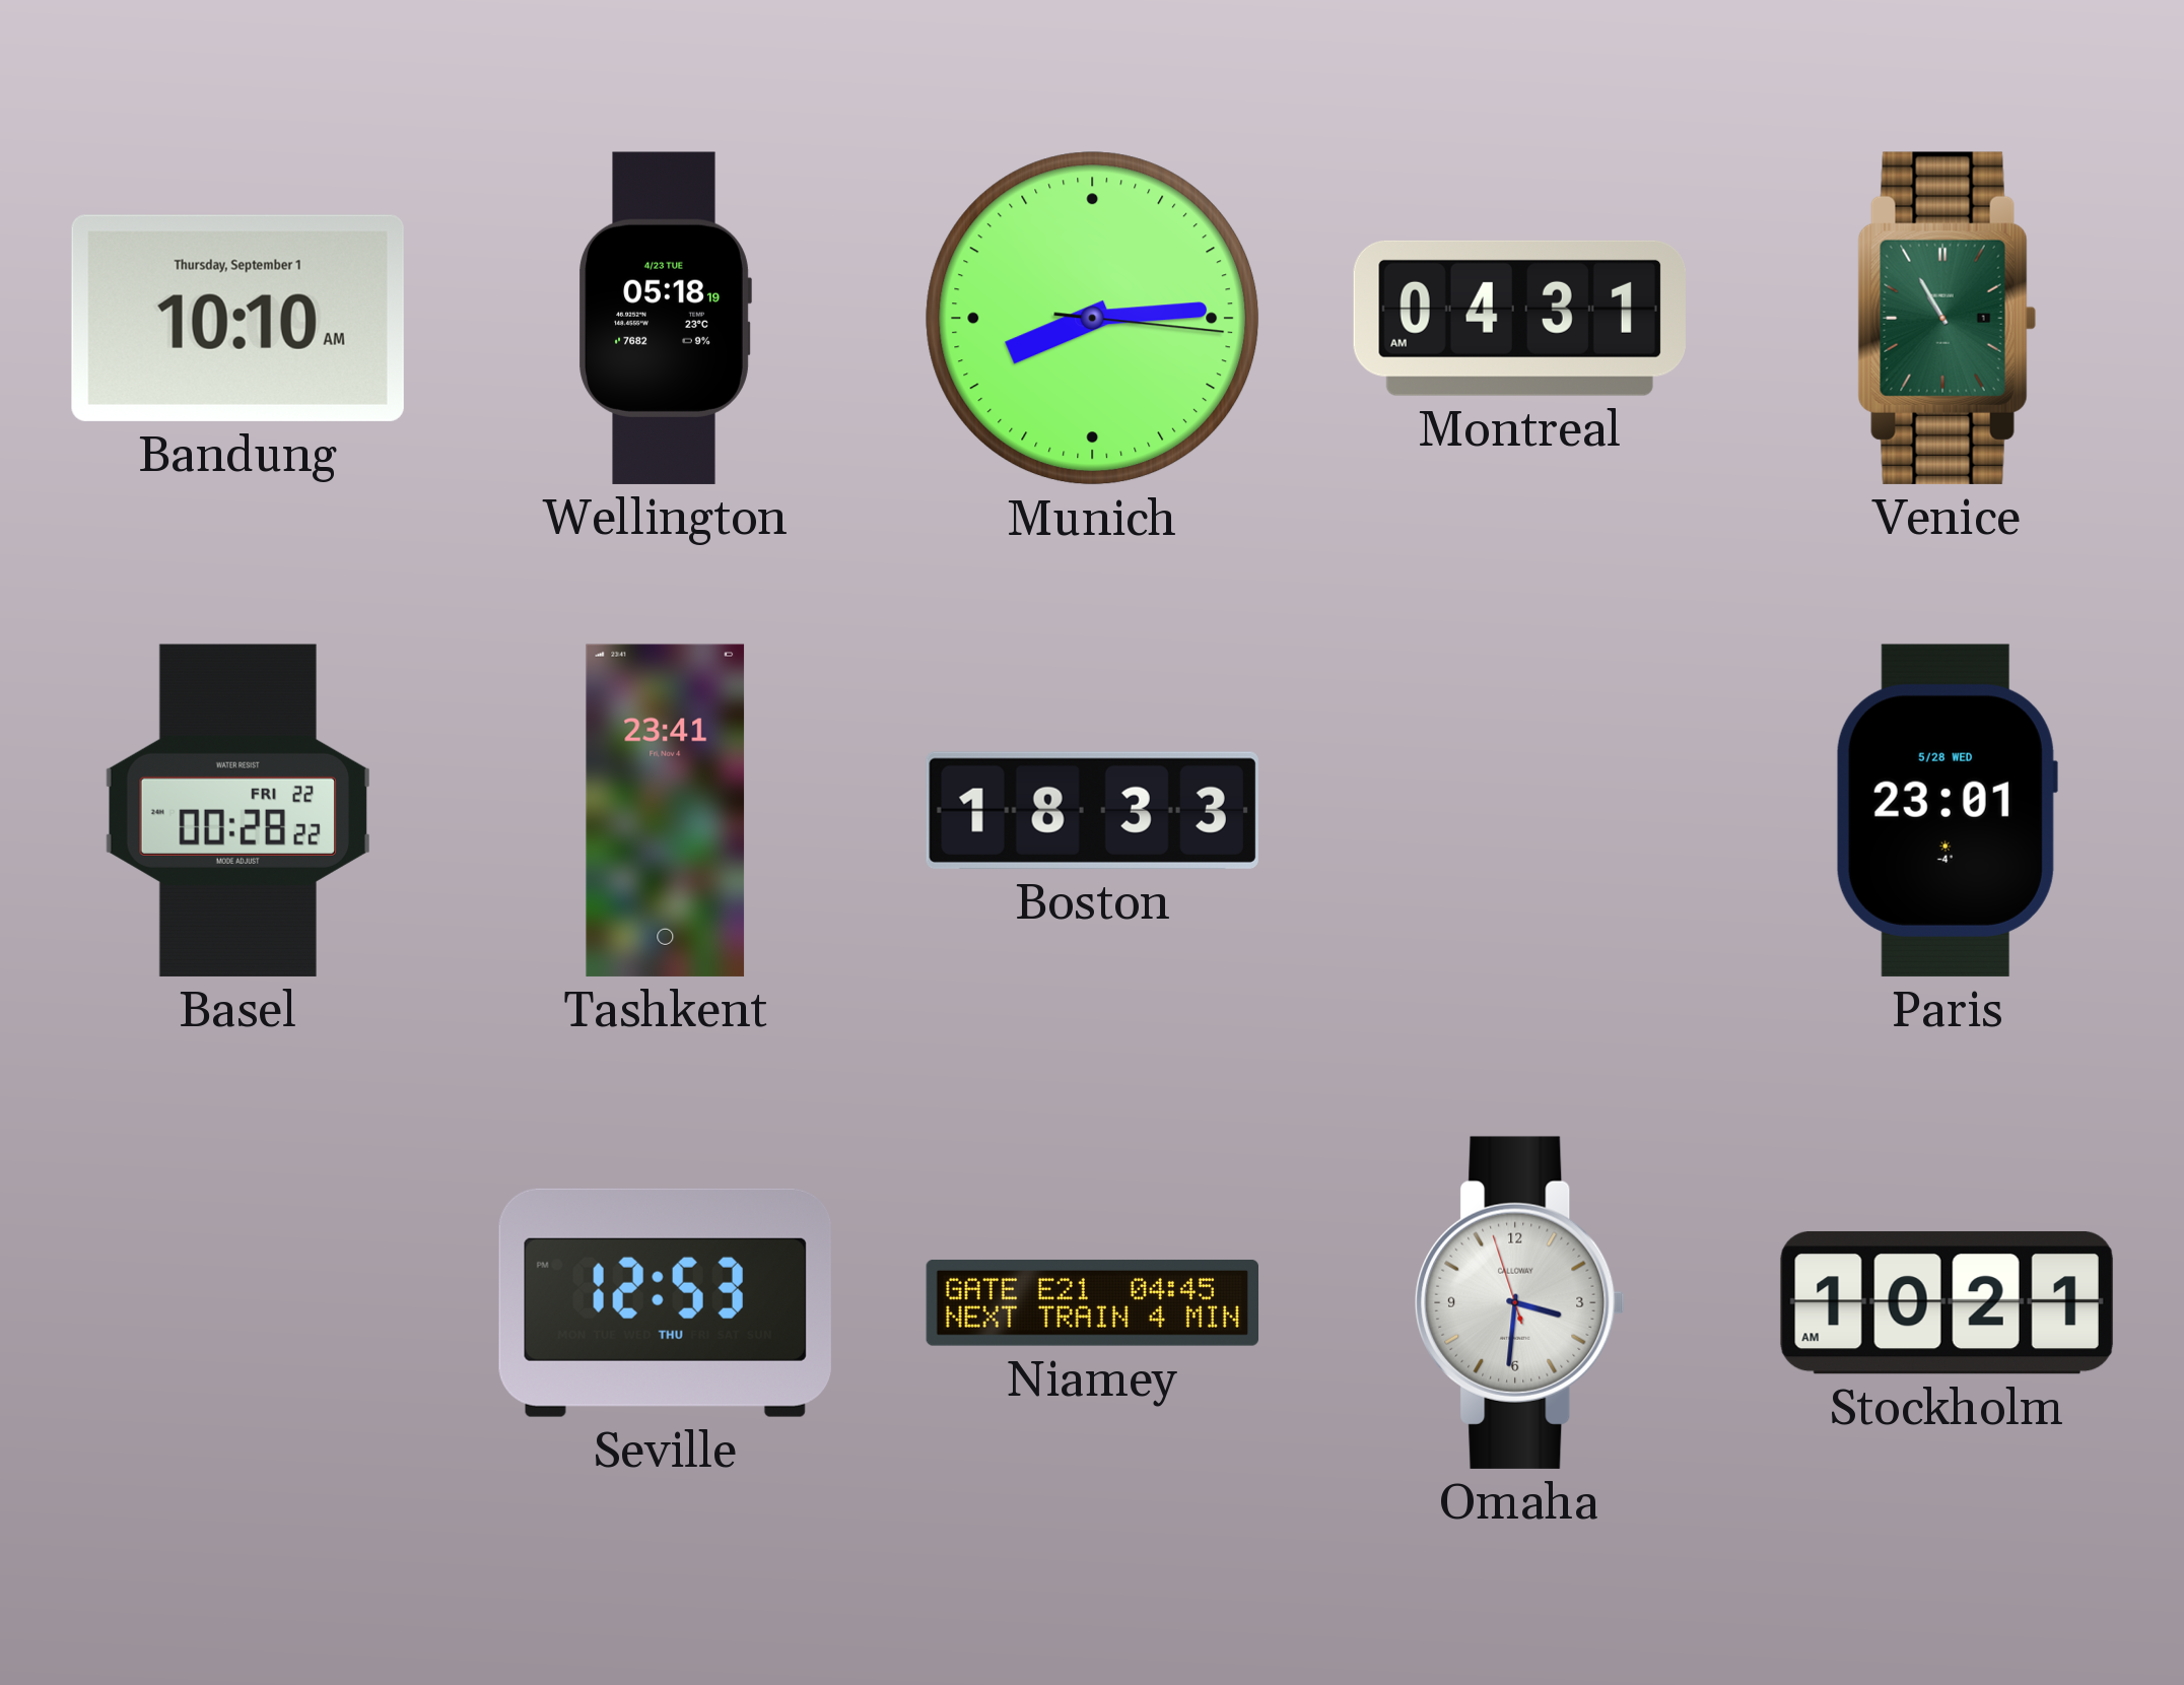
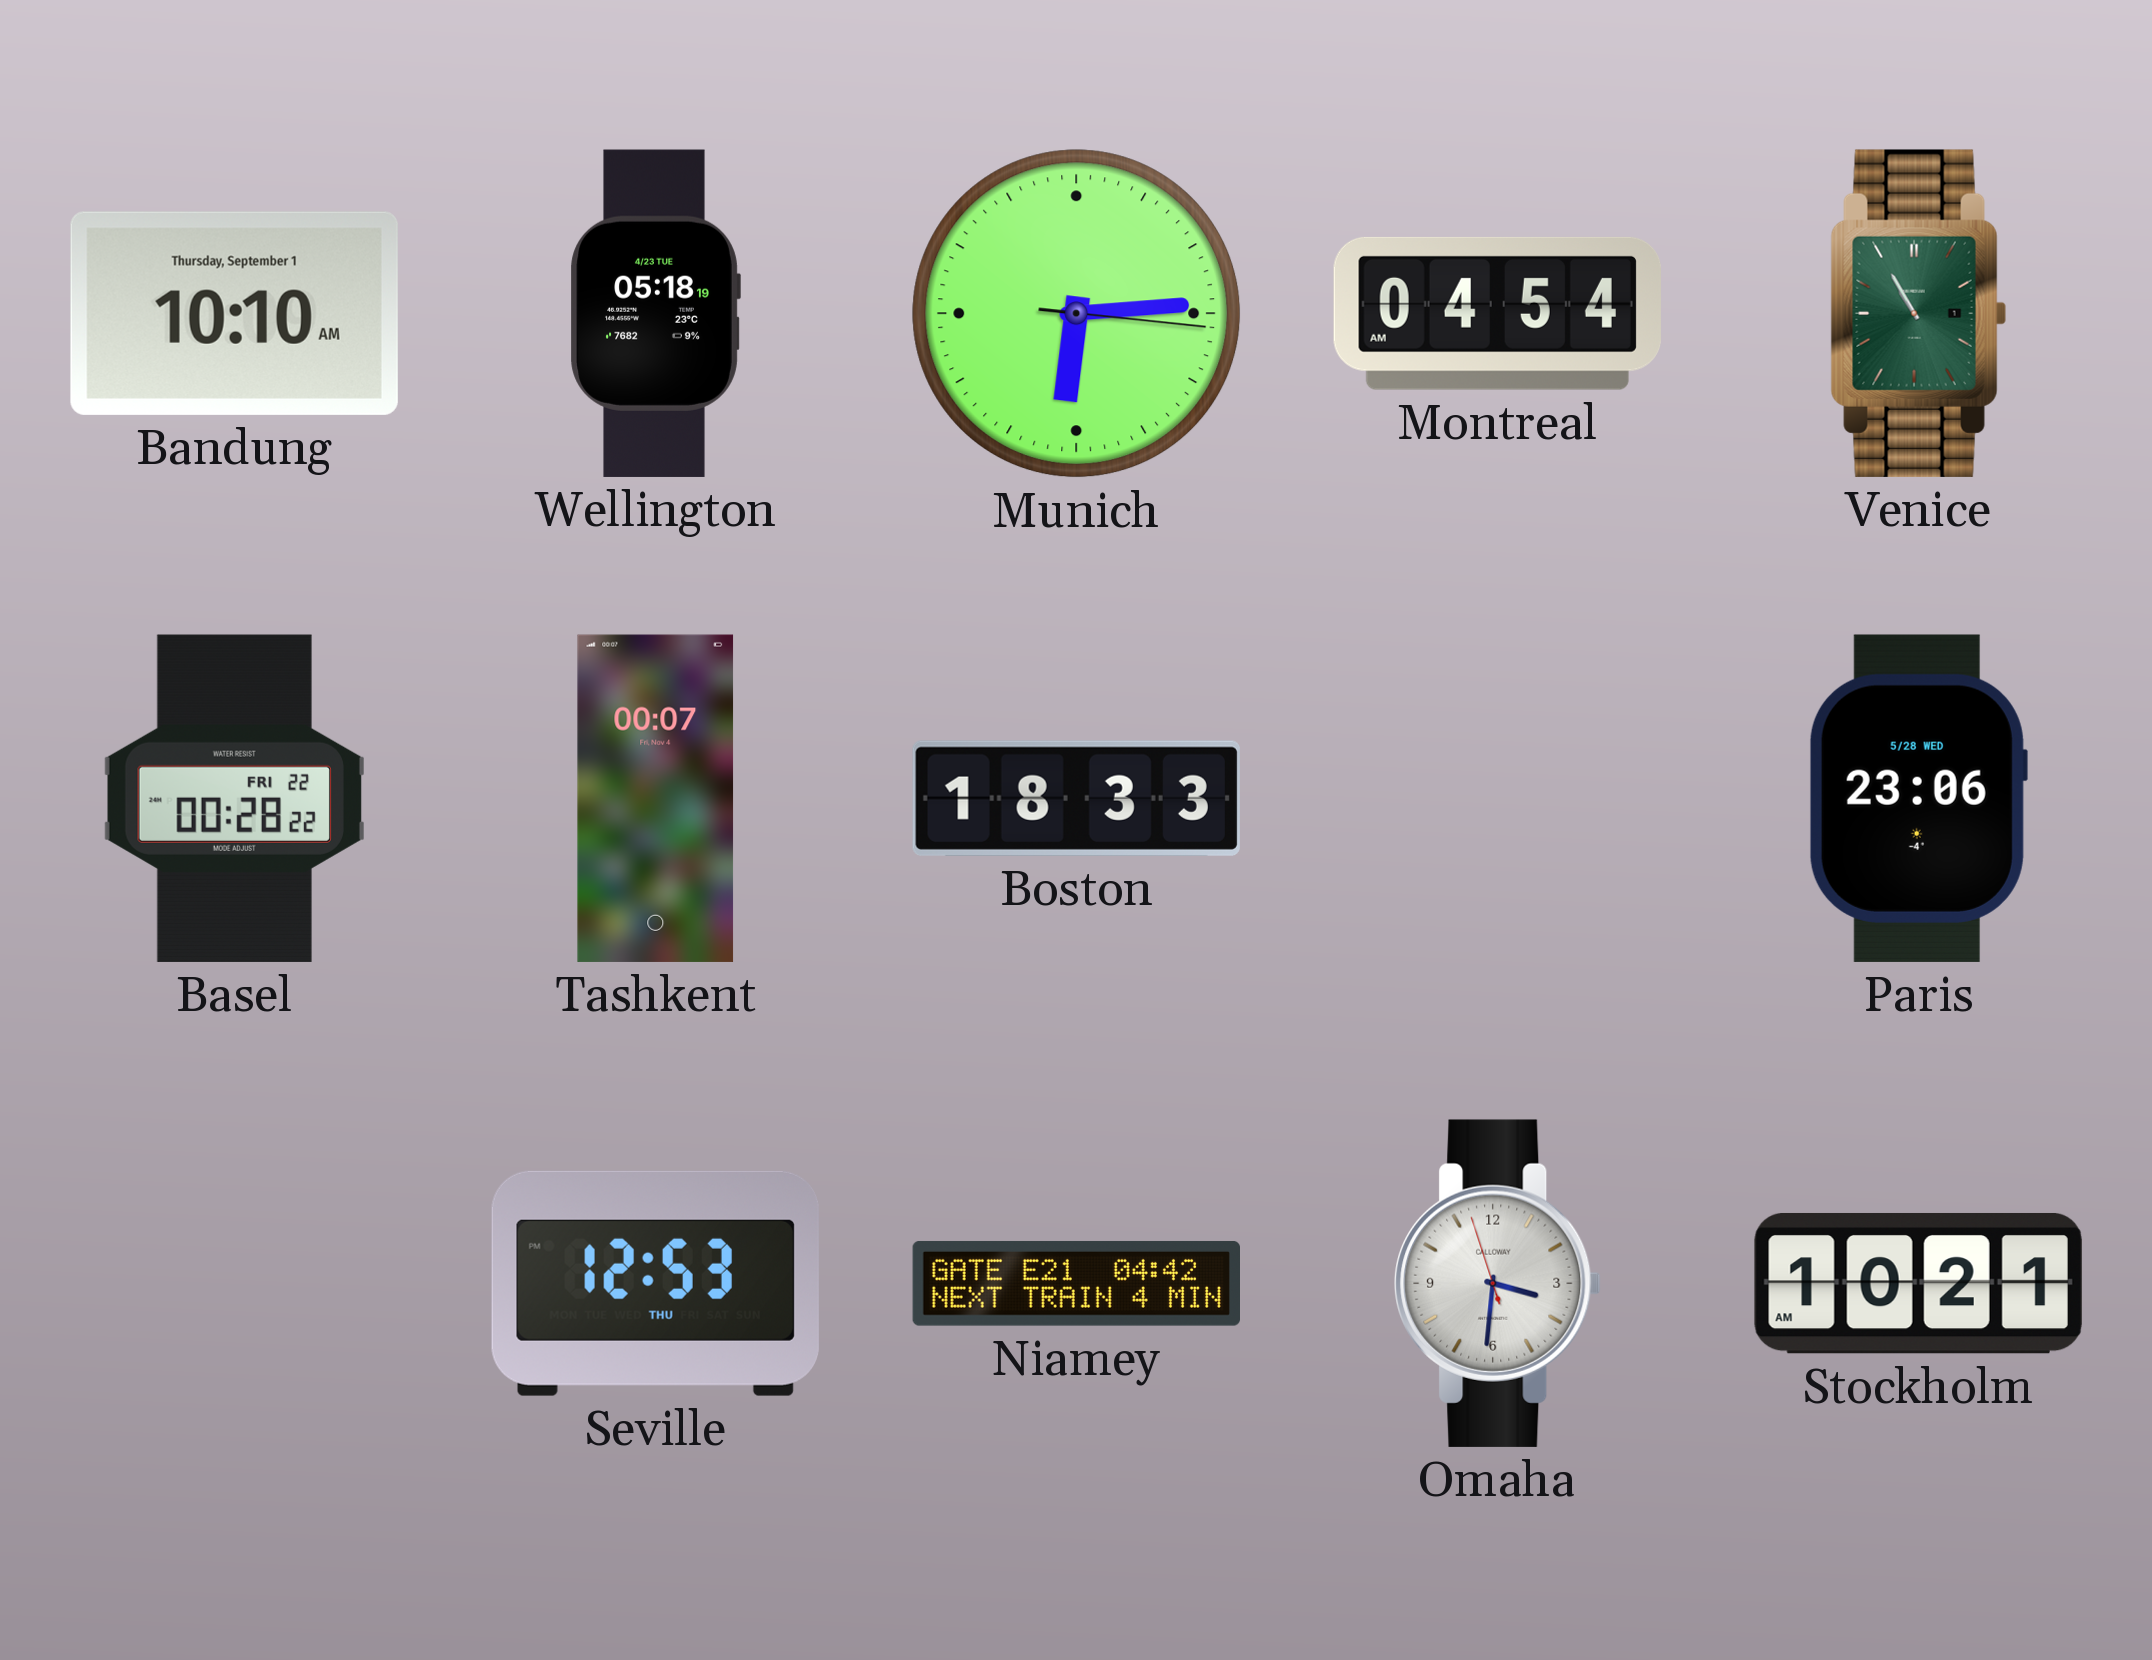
Munich: 8:14 -> 6:14
Montreal: 04:31 -> 04:54
Tashkent: 23:41 -> 00:07
Paris: 23:01 -> 23:06
Niamey: 04:45 -> 04:42
